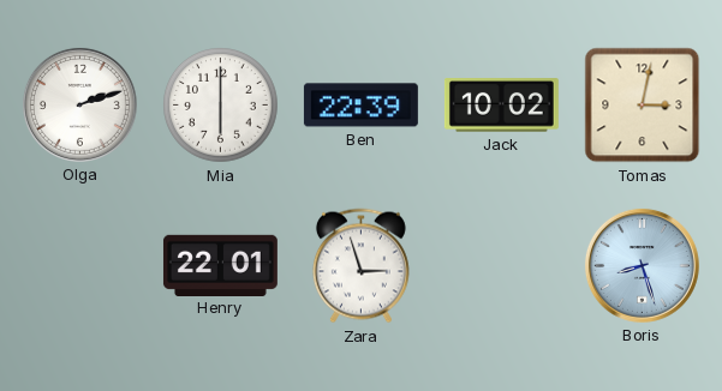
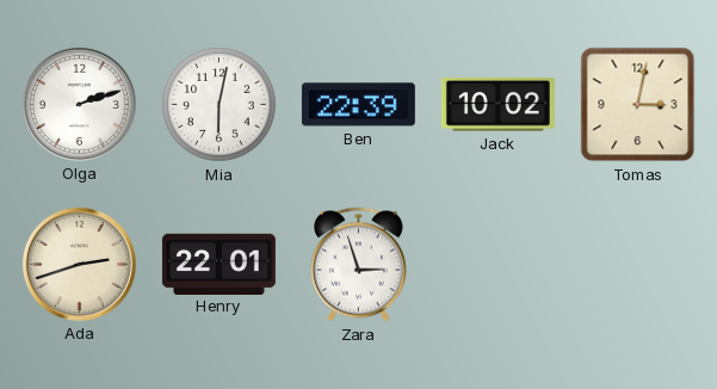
Mia: 6:00 -> 6:02
Ada: none -> 2:42
Boris: 8:27 -> none
